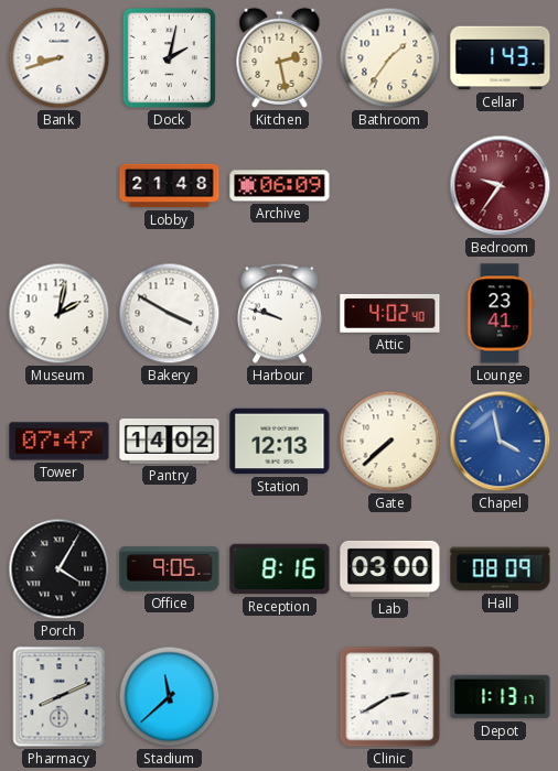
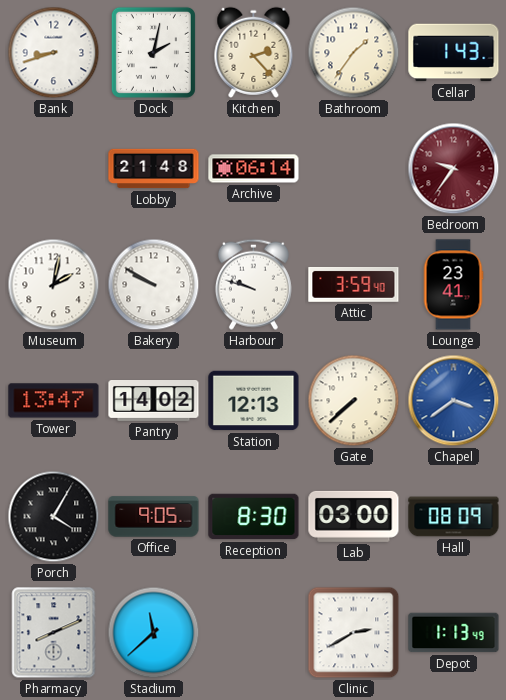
Kitchen: 2:28 -> 2:23
Archive: 06:09 -> 06:14
Bakery: 3:50 -> 9:50
Attic: 4:02 -> 3:59
Tower: 07:47 -> 13:47
Chapel: 3:58 -> 3:39
Reception: 8:16 -> 8:30
Depot: 1:13:17 -> 1:13:49
